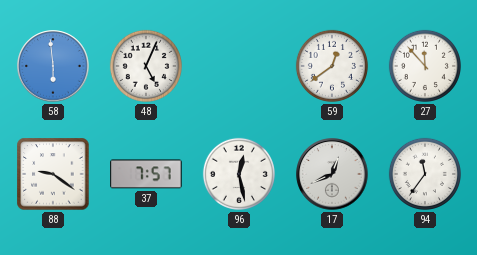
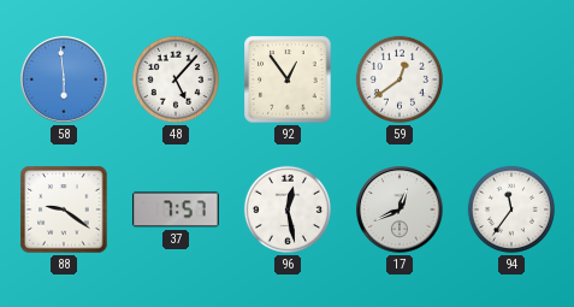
48: 5:04 -> 5:07
92: none -> 12:54
27: 11:53 -> none
